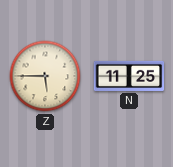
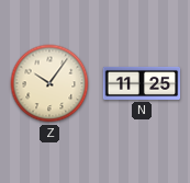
Z: 5:45 -> 10:06
